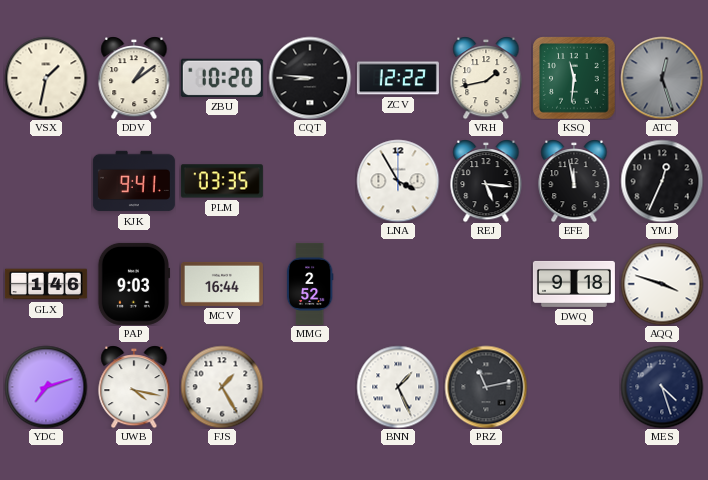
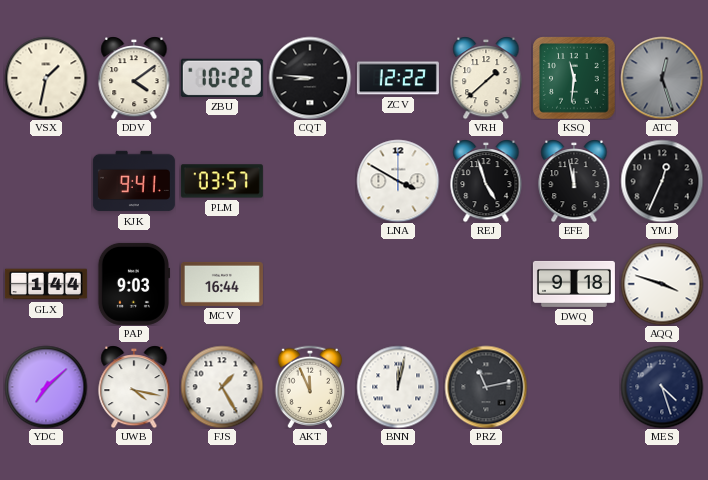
DDV: 1:09 -> 4:09
ZBU: 10:20 -> 10:22
VRH: 1:43 -> 1:38
PLM: 03:35 -> 03:57
LNA: 3:55 -> 3:50
REJ: 5:16 -> 4:57
GLX: 1:46 -> 1:44
MMG: 2:52 -> none
YDC: 7:12 -> 7:08
AKT: none -> 11:56
BNN: 1:26 -> 12:02
